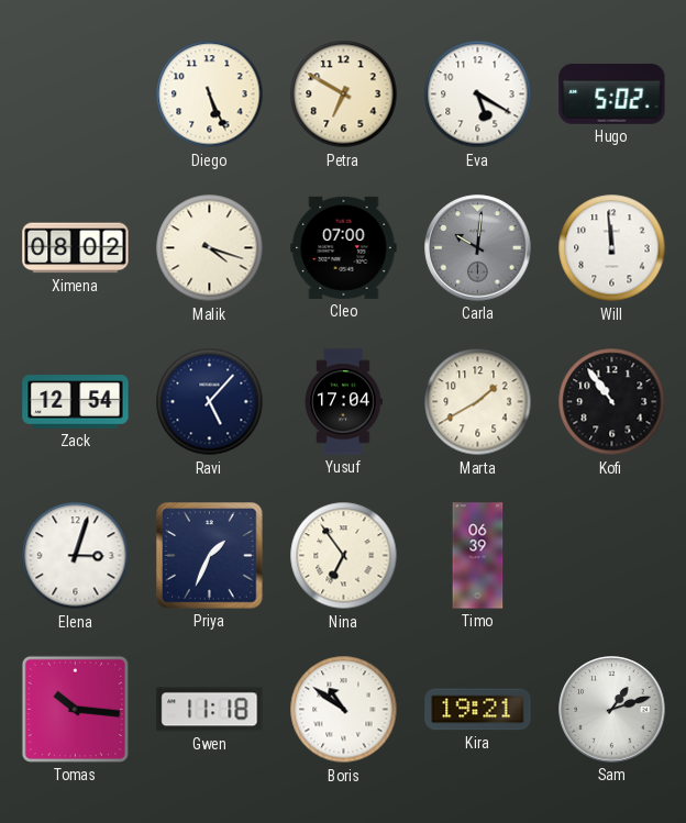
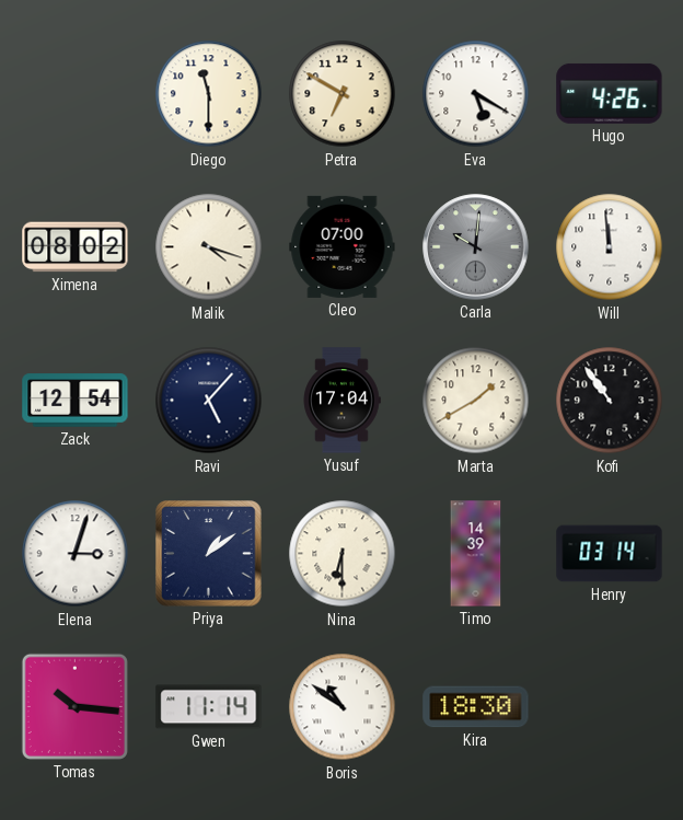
Diego: 5:26 -> 11:30
Hugo: 5:02 -> 4:26
Priya: 1:34 -> 1:09
Nina: 6:54 -> 6:30
Timo: 06:39 -> 14:39
Henry: none -> 03:14
Gwen: 11:18 -> 11:14
Kira: 19:21 -> 18:30
Sam: 1:12 -> none
